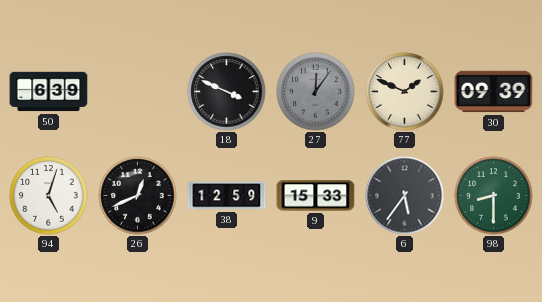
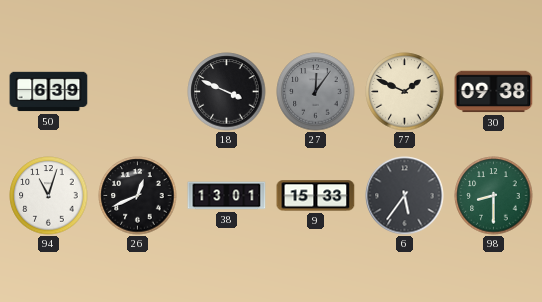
30: 09:39 -> 09:38
94: 5:03 -> 11:03
38: 12:59 -> 13:01
